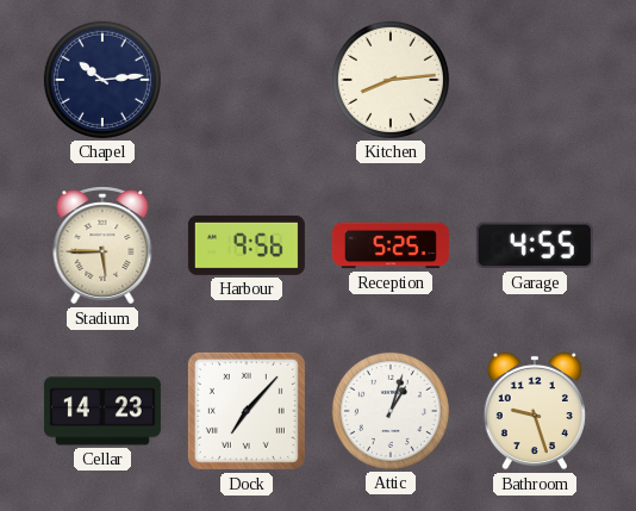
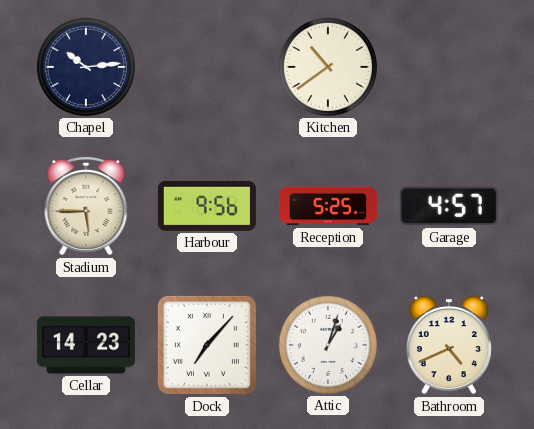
Kitchen: 8:14 -> 10:39
Garage: 4:55 -> 4:57
Bathroom: 9:27 -> 4:41
